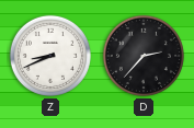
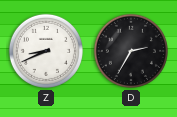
D: 2:37 -> 2:35
